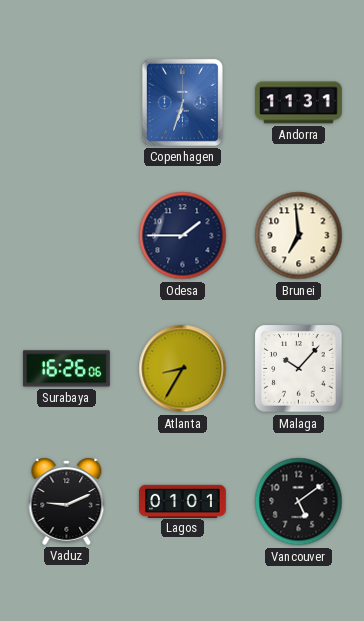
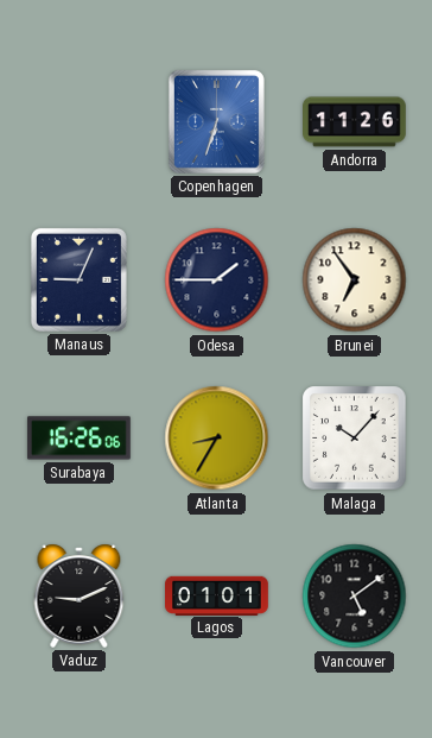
Andorra: 11:31 -> 11:26
Manaus: none -> 9:04
Brunei: 6:59 -> 6:54
